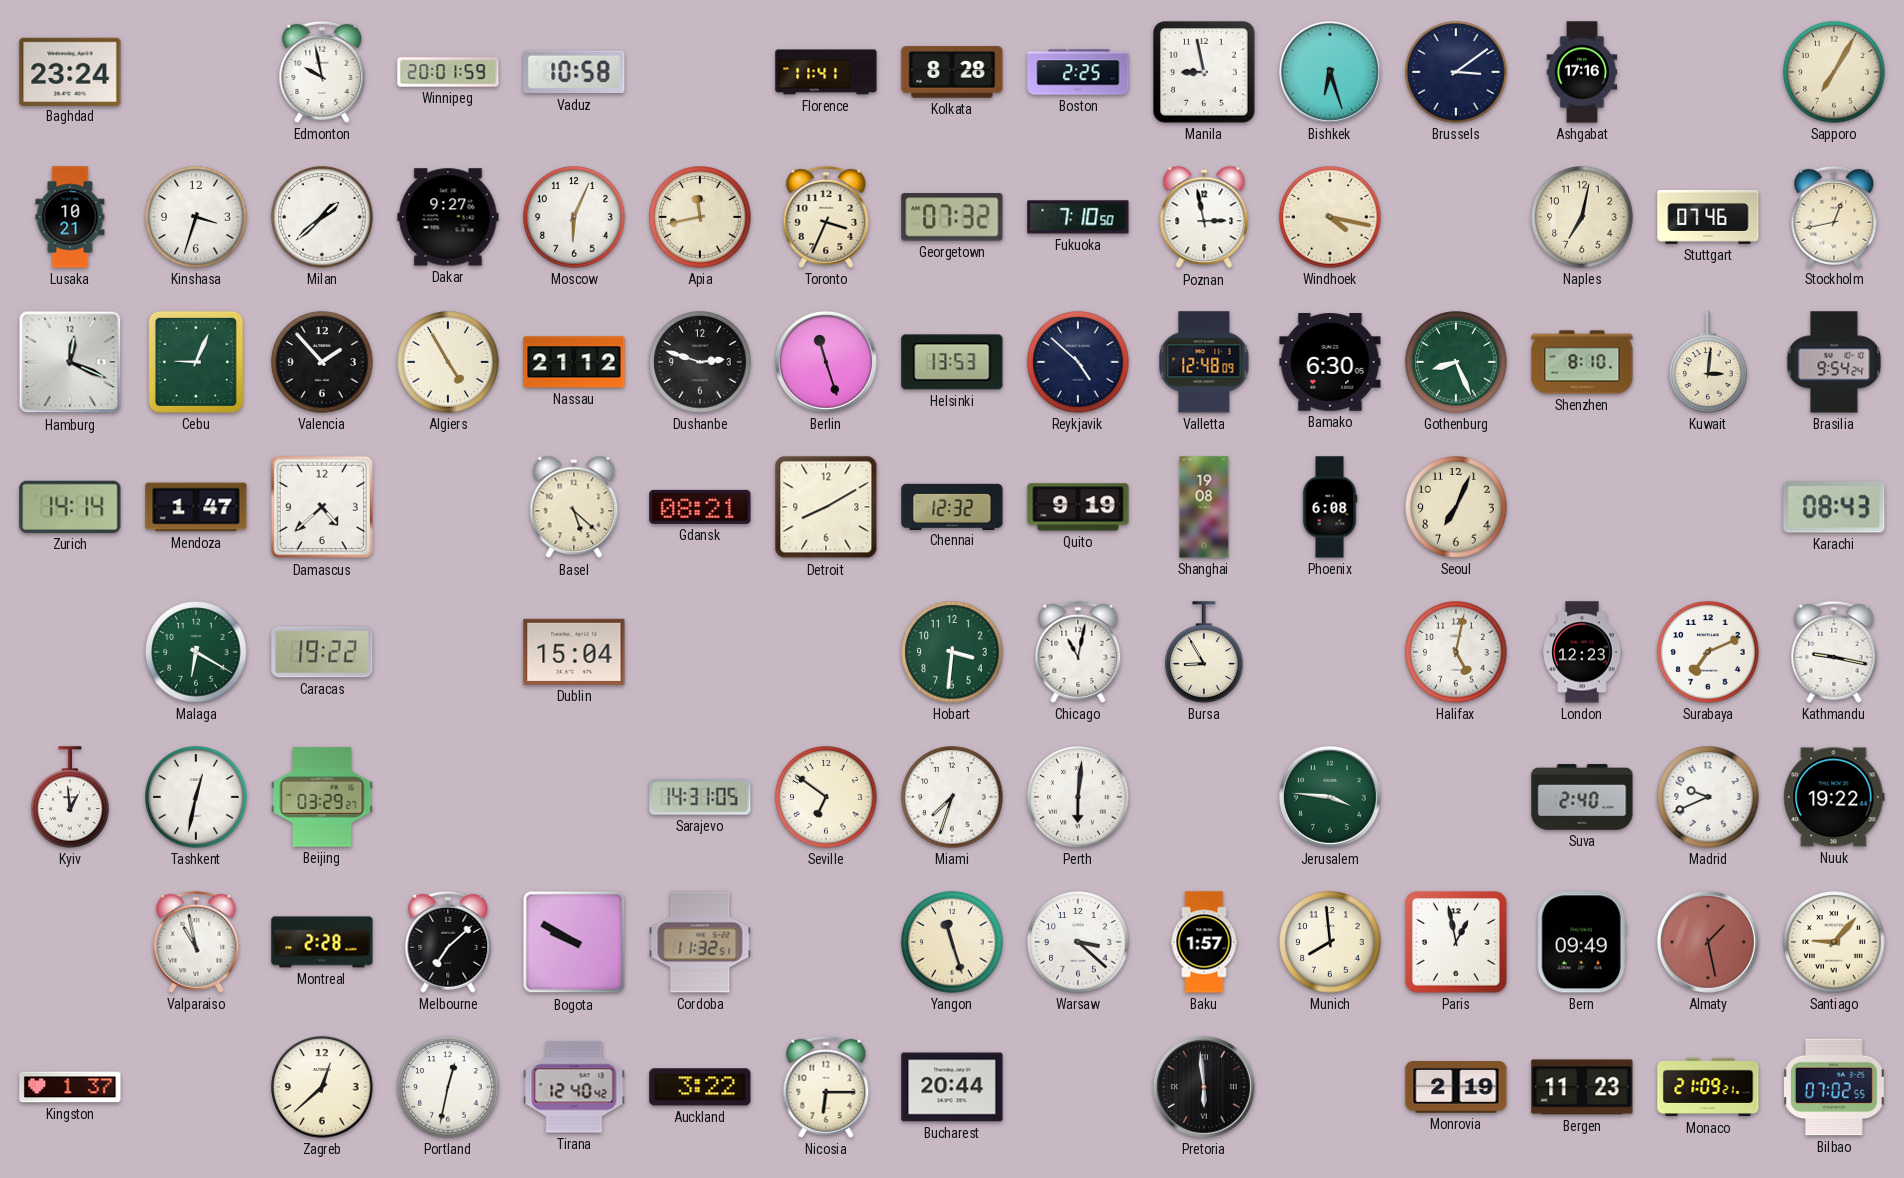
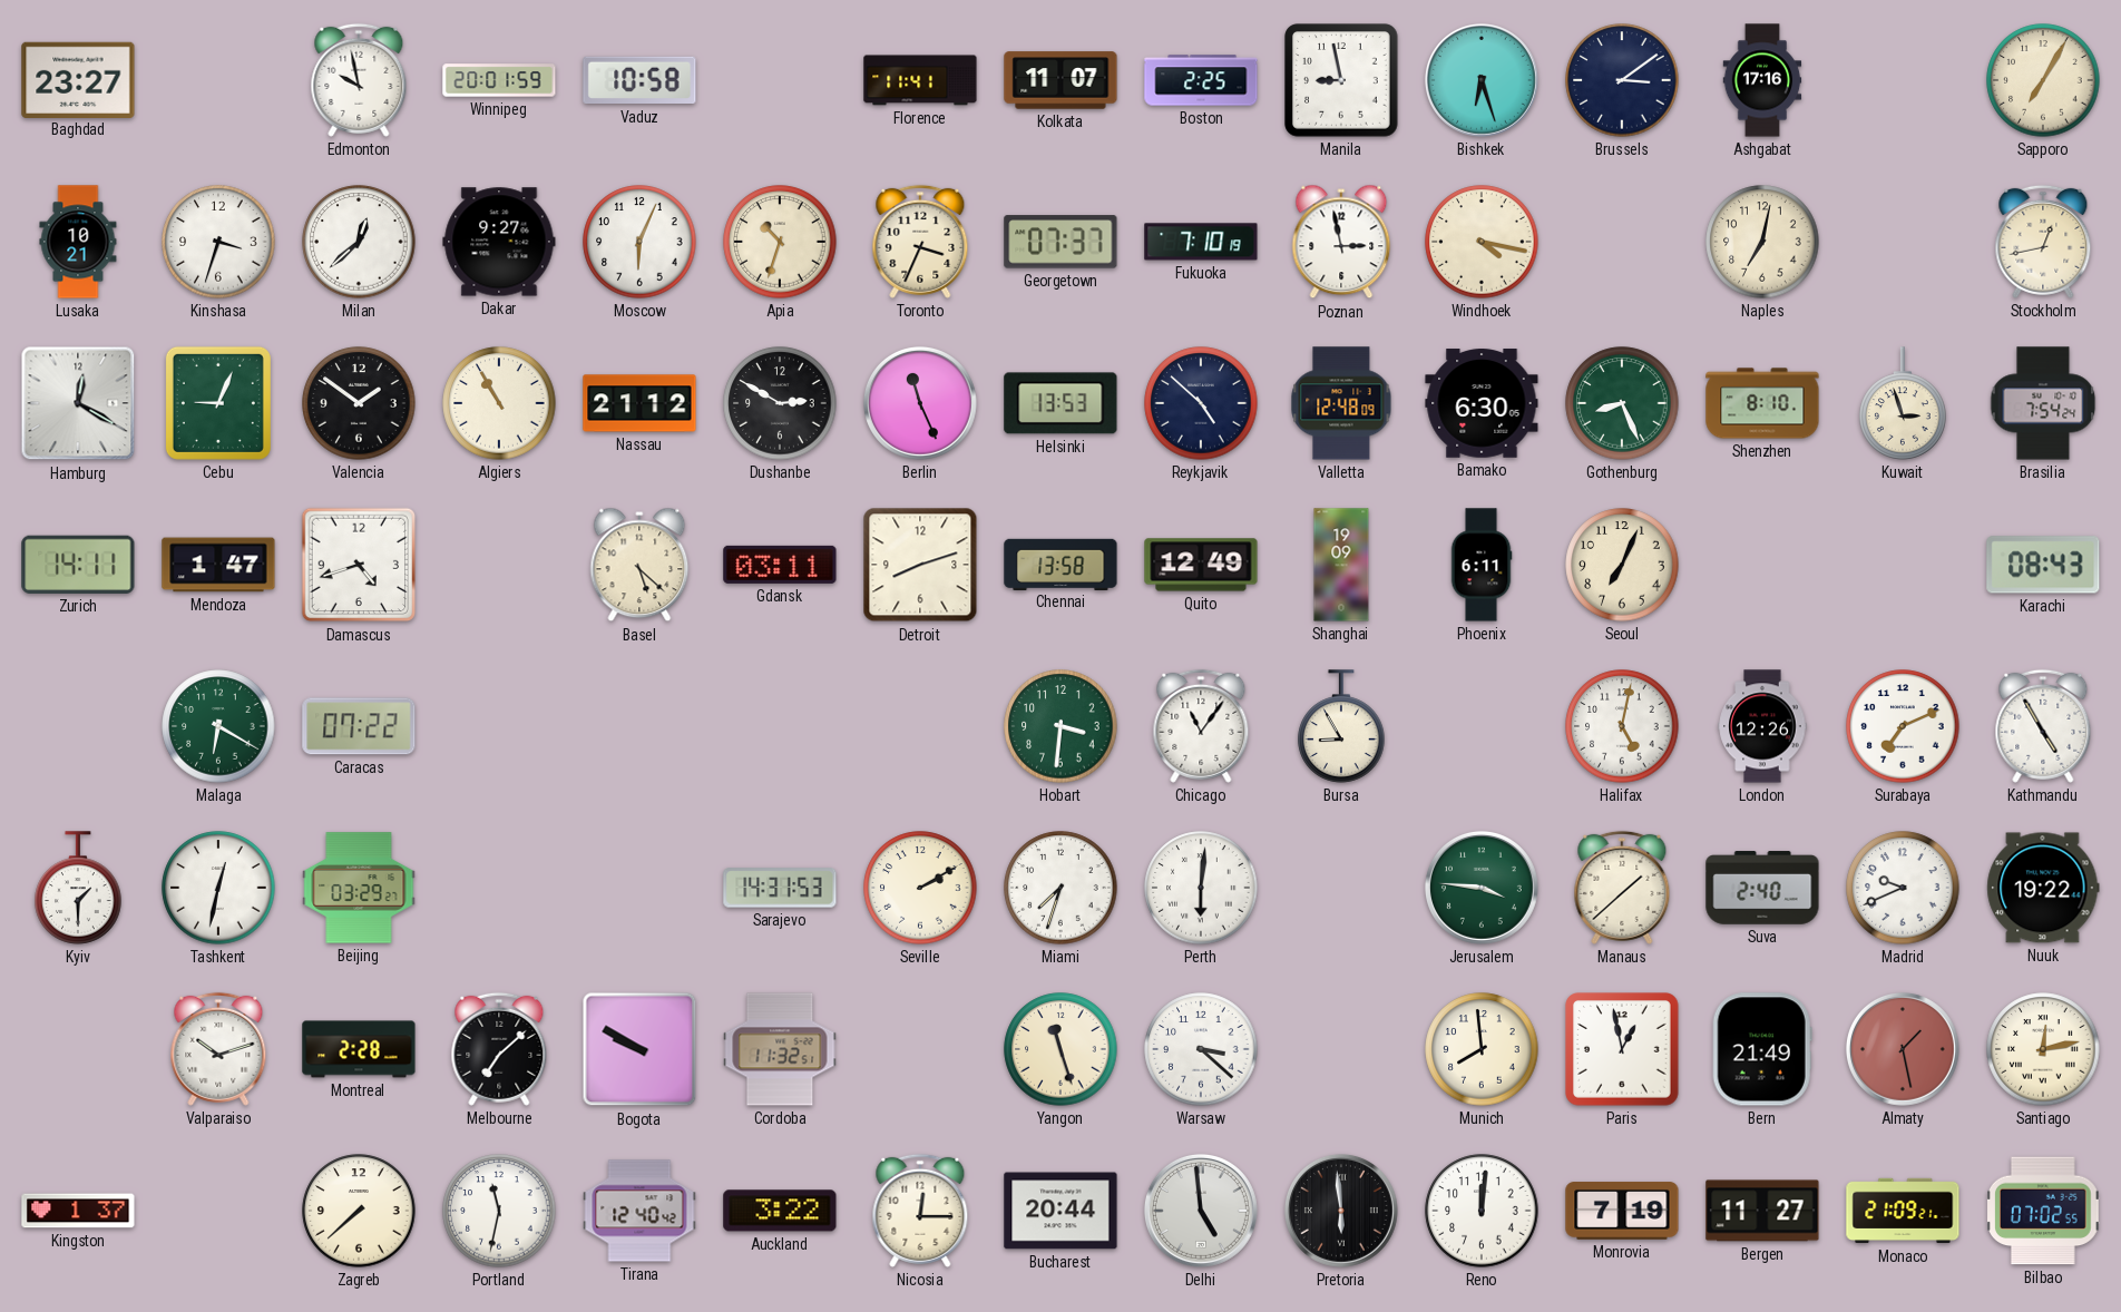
Baghdad: 23:24 -> 23:27
Kolkata: 8:28 -> 11:07
Milan: 1:38 -> 12:38
Apia: 11:43 -> 10:33
Georgetown: 07:32 -> 07:37
Fukuoka: 7:10:50 -> 7:10:19
Stuttgart: 07:46 -> none
Hamburg: 12:19 -> 12:20
Valencia: 1:53 -> 1:51
Algiers: 4:55 -> 10:55
Dushanbe: 2:48 -> 2:50
Berlin: 11:27 -> 11:26
Kuwait: 3:01 -> 2:57
Brasilia: 9:54 -> 7:54
Zurich: 14:14 -> 14:11
Damascus: 4:38 -> 4:42
Gdansk: 08:21 -> 03:11
Detroit: 8:10 -> 8:12
Chennai: 12:32 -> 13:58
Quito: 9:19 -> 12:49
Shanghai: 19:08 -> 19:09
Phoenix: 6:08 -> 6:11
Caracas: 19:22 -> 07:22
Dublin: 15:04 -> none
Chicago: 11:02 -> 11:06
London: 12:23 -> 12:26
Kathmandu: 9:17 -> 4:55
Kyiv: 12:59 -> 1:30
Sarajevo: 14:31:05 -> 14:31:53
Seville: 6:51 -> 2:10
Manaus: none -> 1:38
Valparaiso: 10:58 -> 10:12
Baku: 1:57 -> none
Bern: 09:49 -> 21:49
Santiago: 9:07 -> 12:13
Zagreb: 12:38 -> 7:38
Portland: 12:32 -> 11:32
Nicosia: 6:15 -> 12:15
Delhi: none -> 4:59
Reno: none -> 12:01
Monrovia: 2:19 -> 7:19
Bergen: 11:23 -> 11:27
